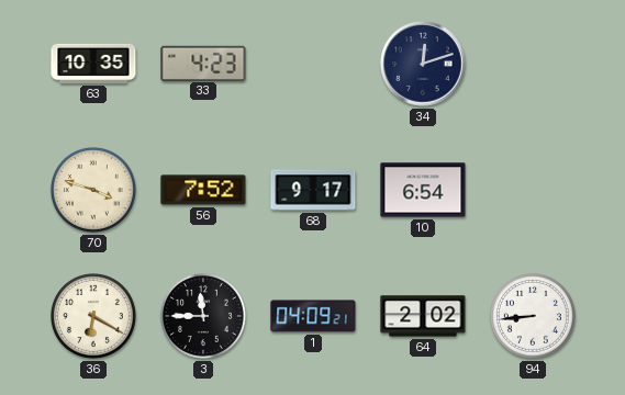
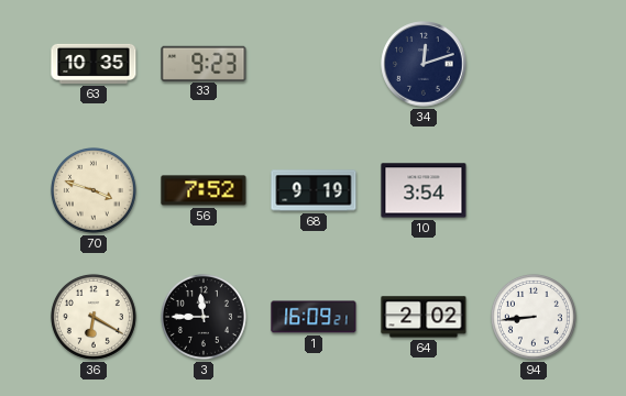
33: 4:23 -> 9:23
68: 9:17 -> 9:19
10: 6:54 -> 3:54
1: 04:09 -> 16:09
